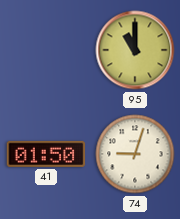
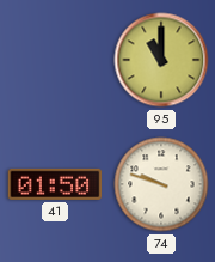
74: 9:03 -> 9:48
